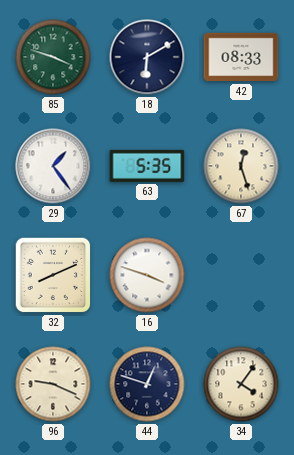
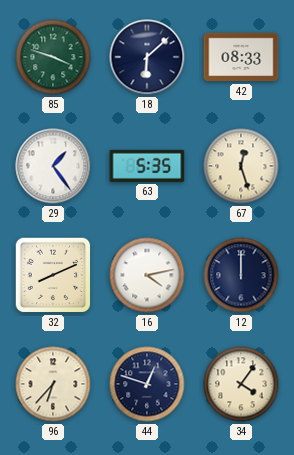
18: 6:10 -> 6:08
16: 3:48 -> 4:13
12: none -> 12:00
96: 9:19 -> 6:37
